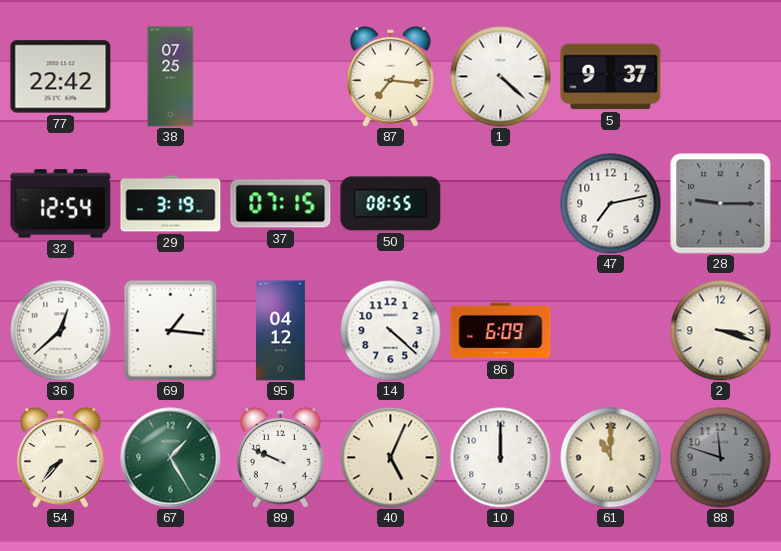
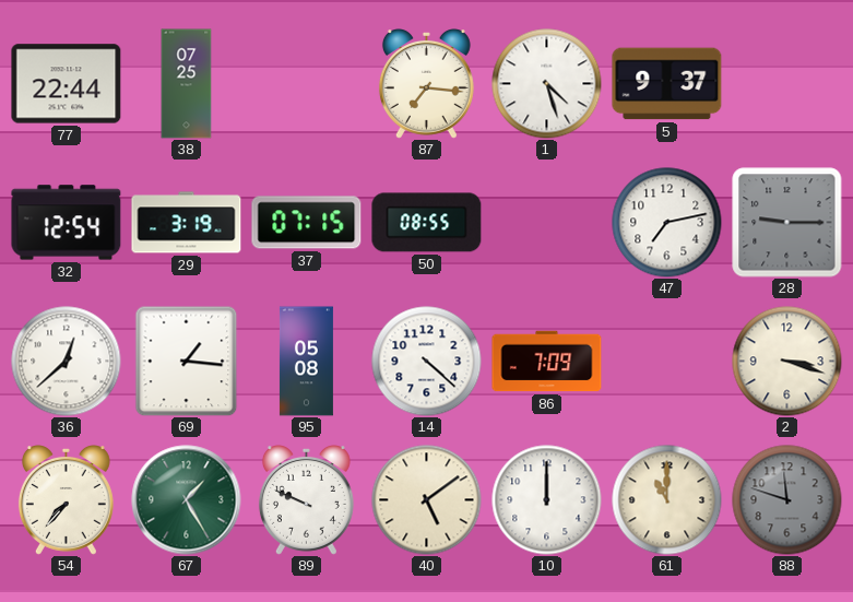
77: 22:42 -> 22:44
1: 4:22 -> 4:27
95: 04:12 -> 05:08
86: 6:09 -> 7:09
40: 5:04 -> 5:09
